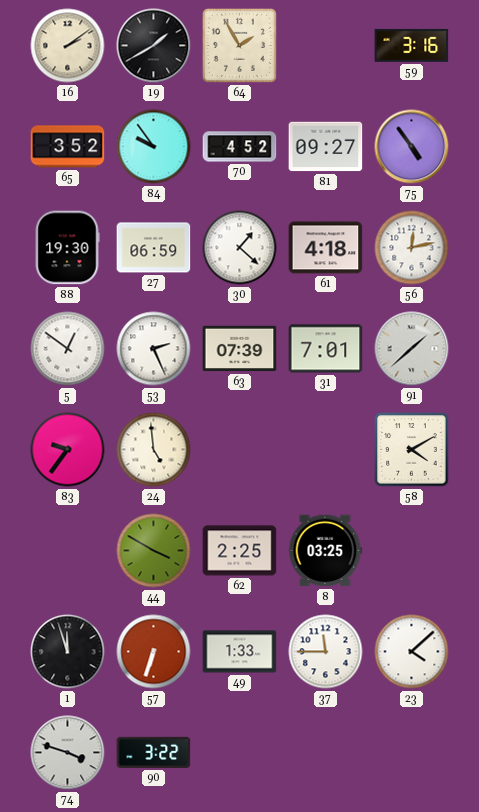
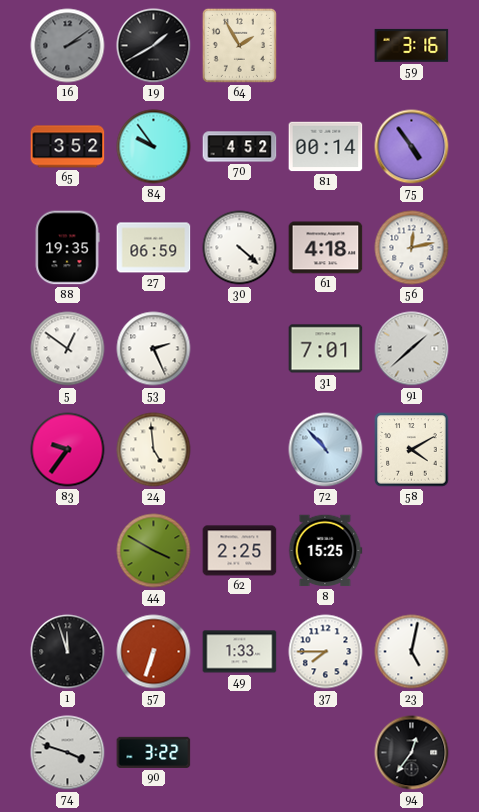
16 dial: cream -> grey
81: 09:27 -> 00:14
88: 19:30 -> 19:35
30: 1:22 -> 4:22
63: 07:39 -> none
72: none -> 10:53
8: 03:25 -> 15:25
37: 11:45 -> 7:45
23: 4:08 -> 5:02
94: none -> 12:36
